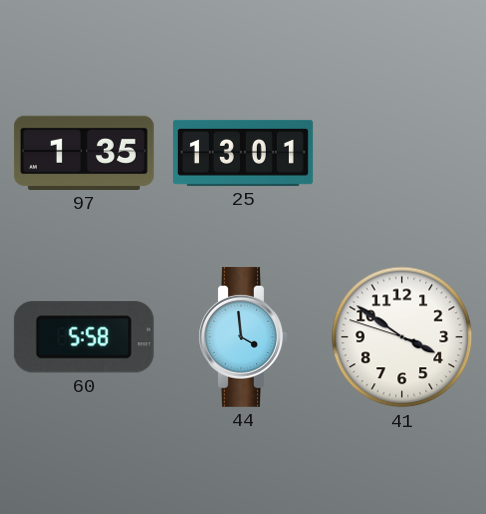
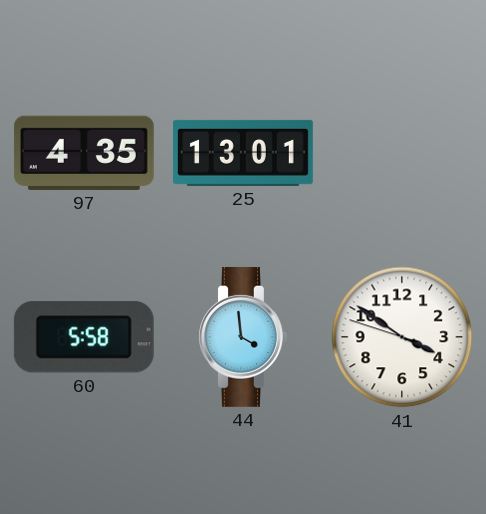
97: 1:35 -> 4:35
